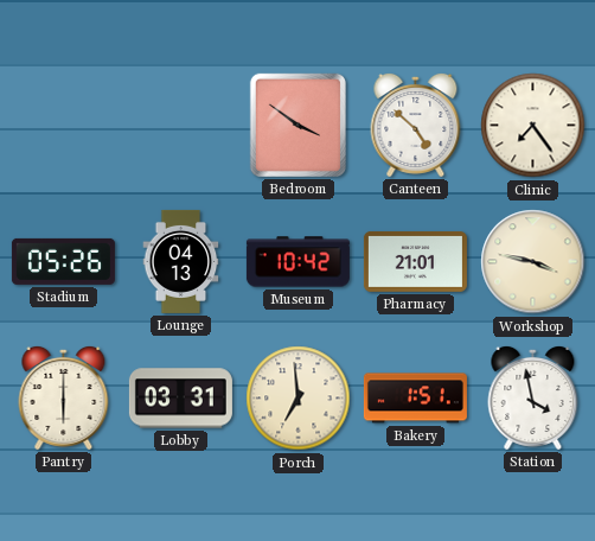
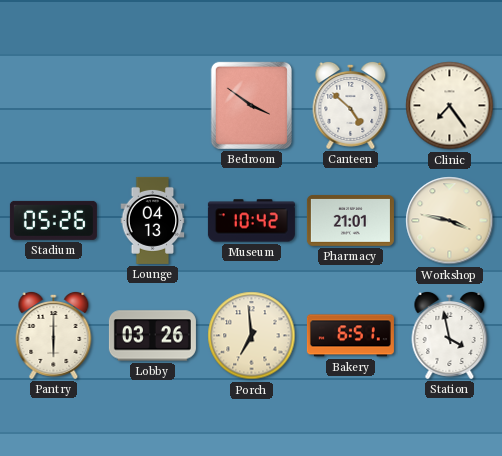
Lobby: 03:31 -> 03:26
Bakery: 1:51 -> 6:51
